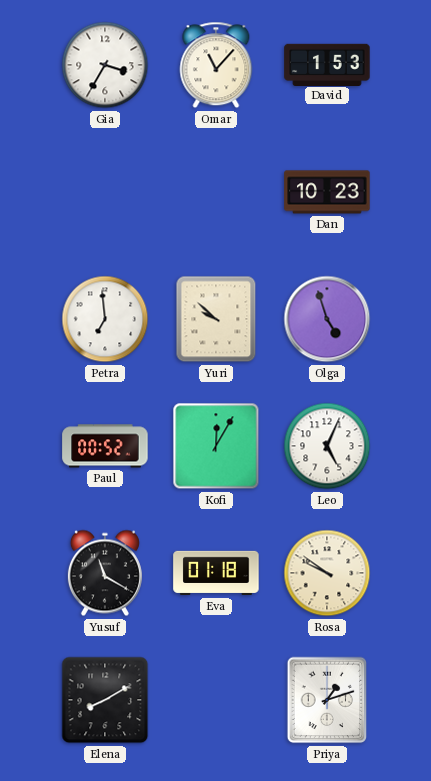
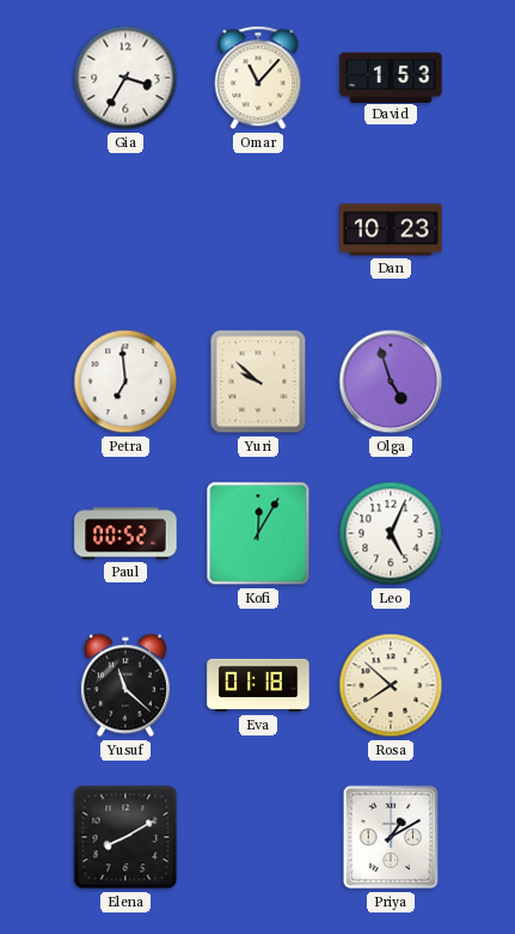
Yusuf: 11:20 -> 11:22
Rosa: 9:51 -> 7:52
Priya: 1:12 -> 1:10
